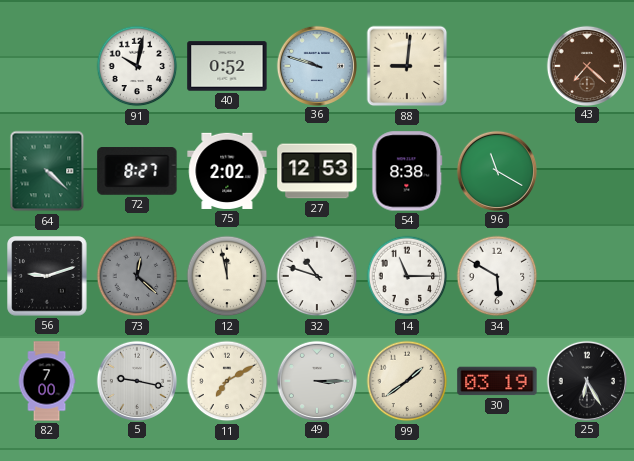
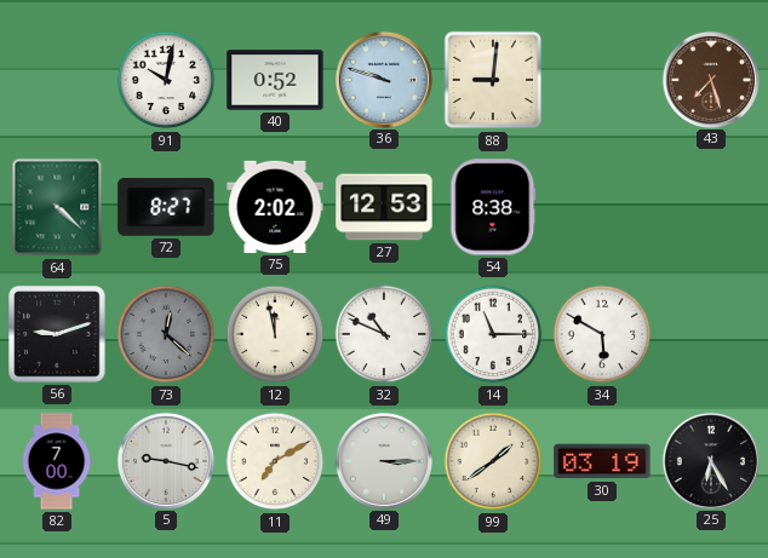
43: 7:22 -> 7:27
96: 11:20 -> none
32: 10:48 -> 10:49
